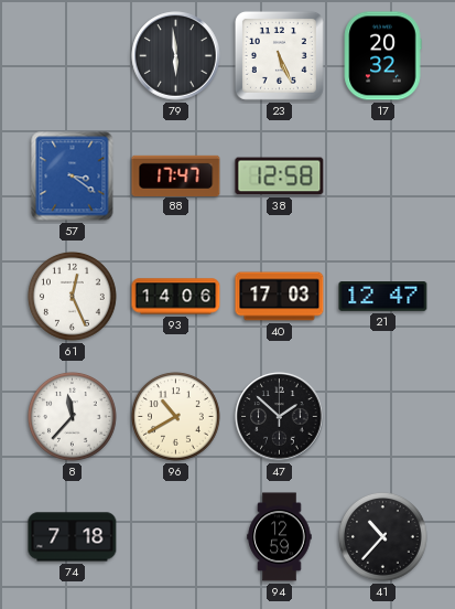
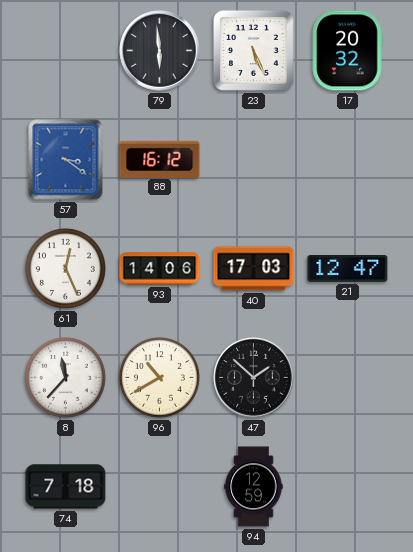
88: 17:47 -> 16:12
38: 12:58 -> none
41: 10:37 -> none
